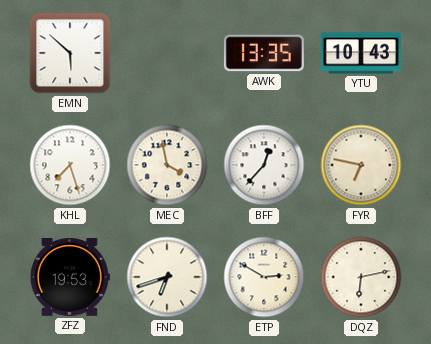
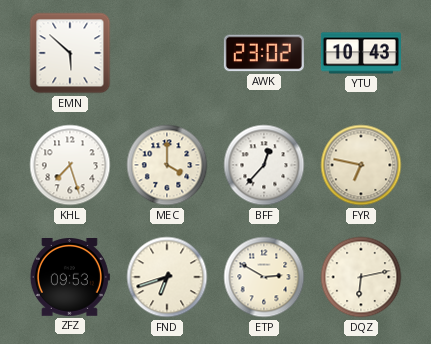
AWK: 13:35 -> 23:02
MEC: 3:58 -> 4:00
ZFZ: 19:53 -> 09:53
